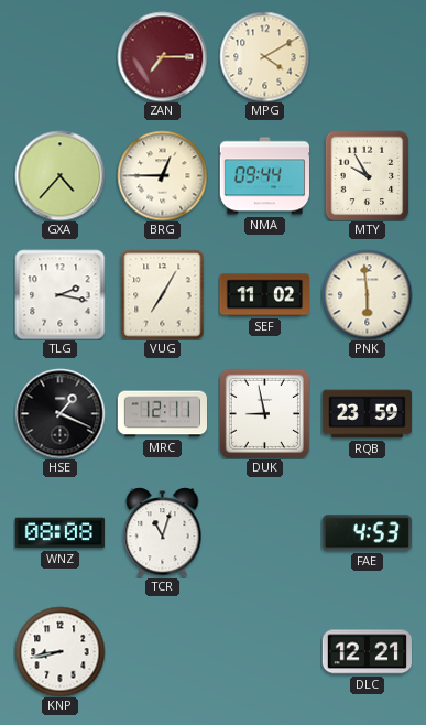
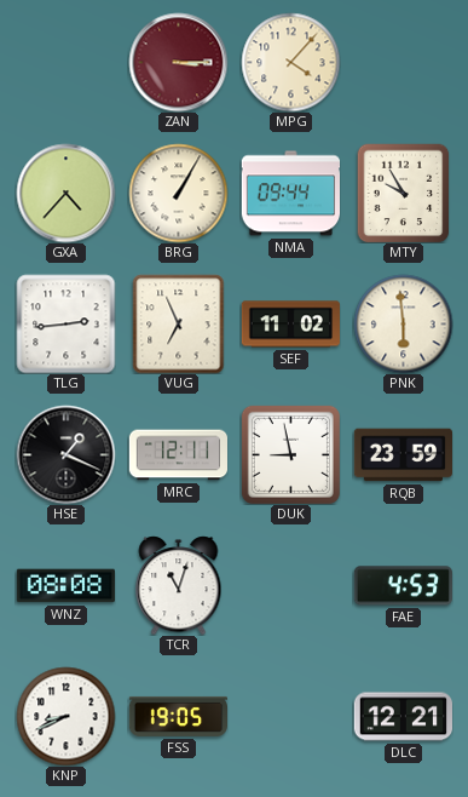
ZAN: 7:15 -> 3:15
MPG: 4:10 -> 4:07
BRG: 12:45 -> 1:05
TLG: 2:17 -> 2:44
VUG: 7:05 -> 6:56
KNP: 8:43 -> 8:41
FSS: none -> 19:05
